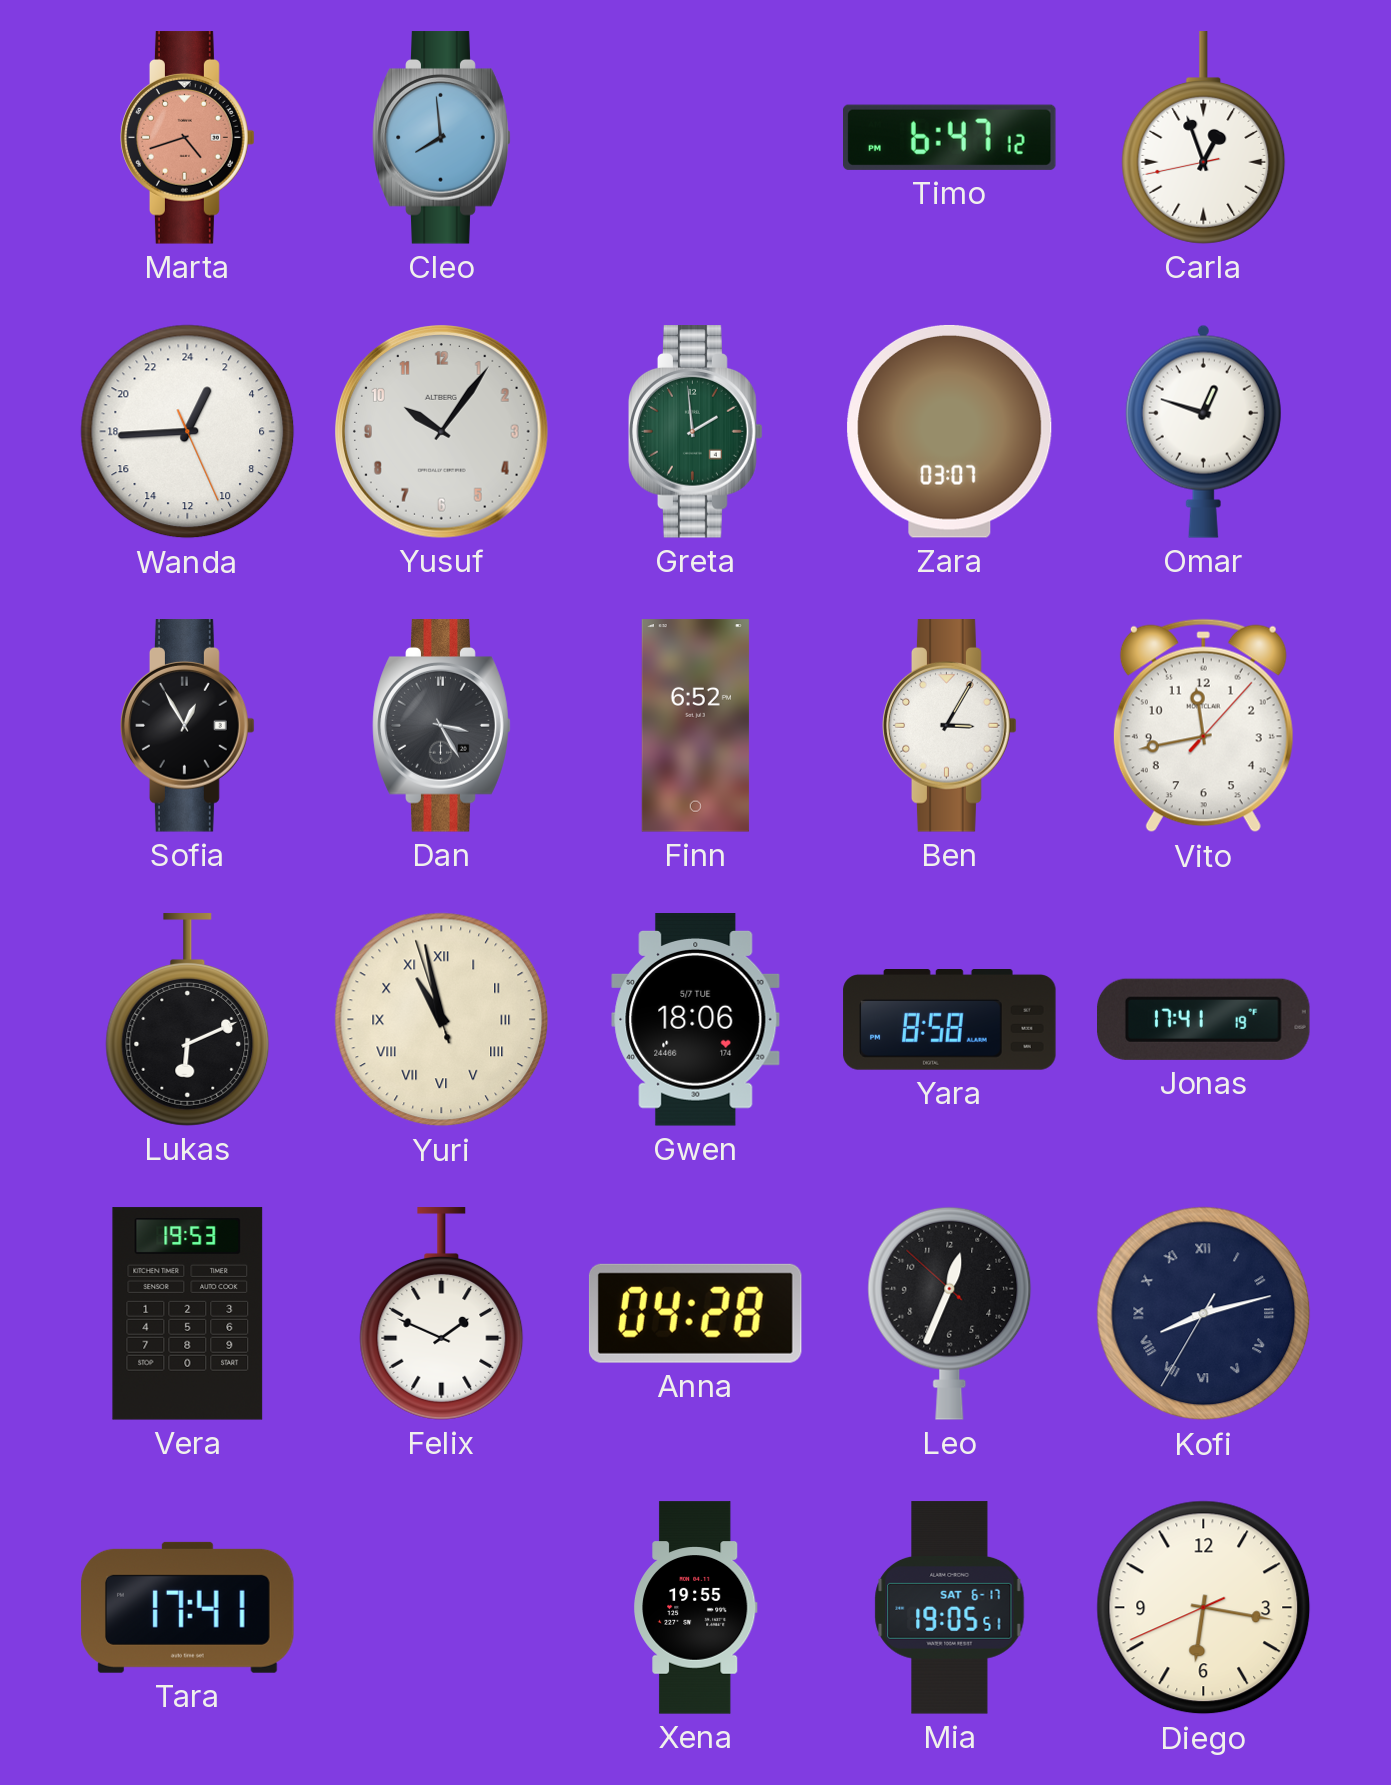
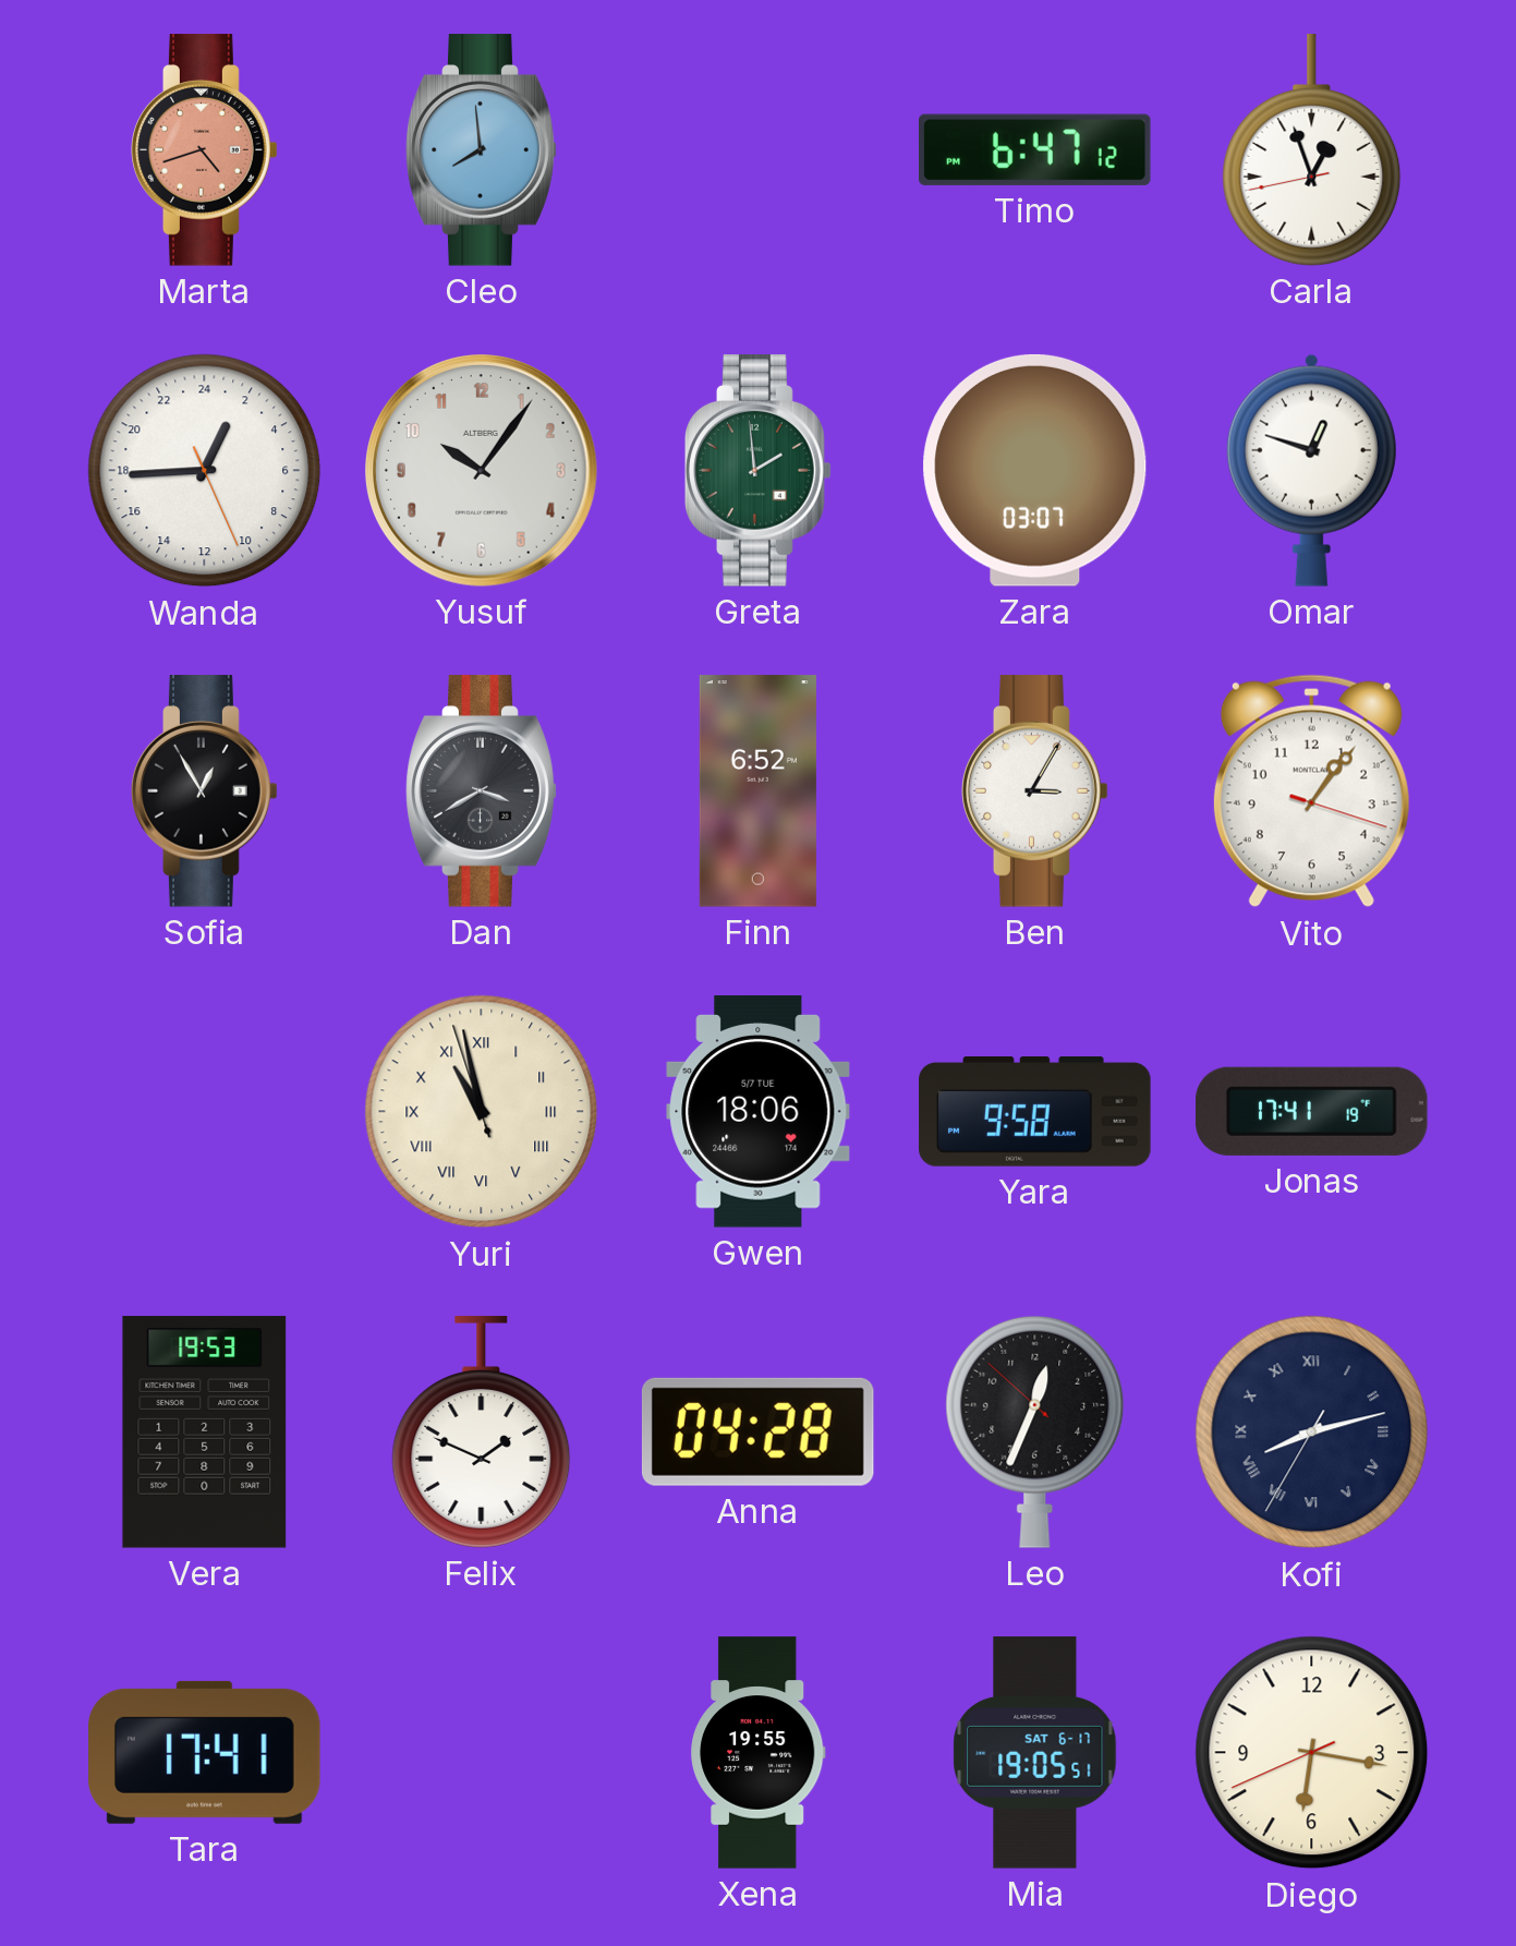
Dan: 3:25 -> 3:40
Vito: 11:43 -> 1:06
Lukas: 6:11 -> none
Yara: 8:58 -> 9:58
